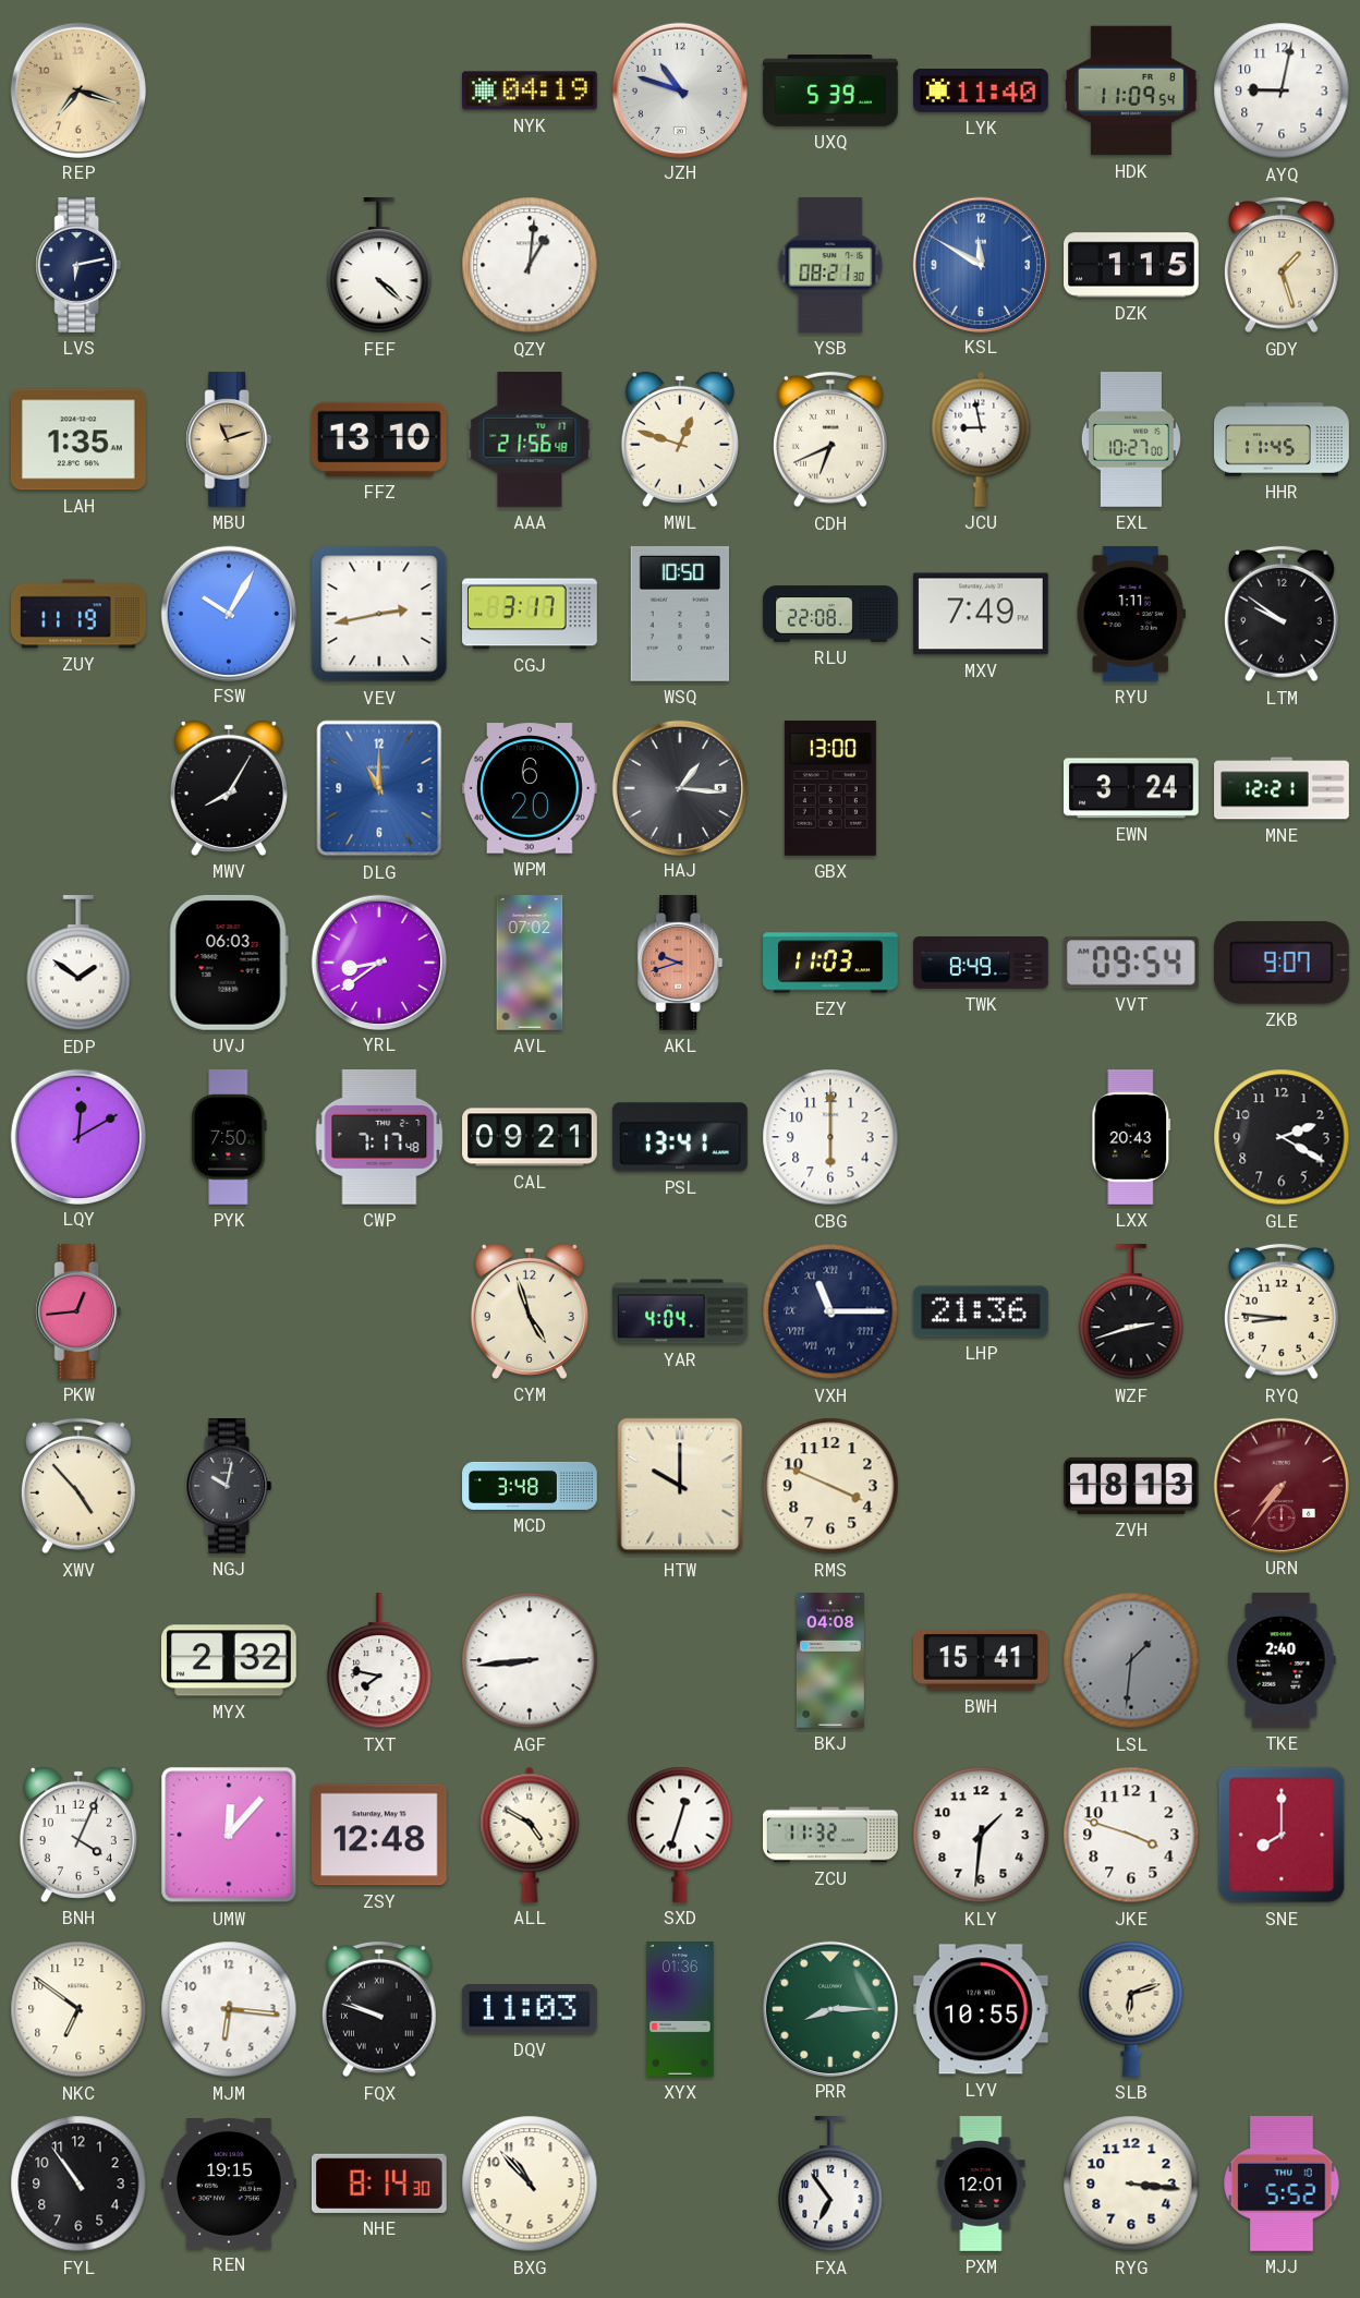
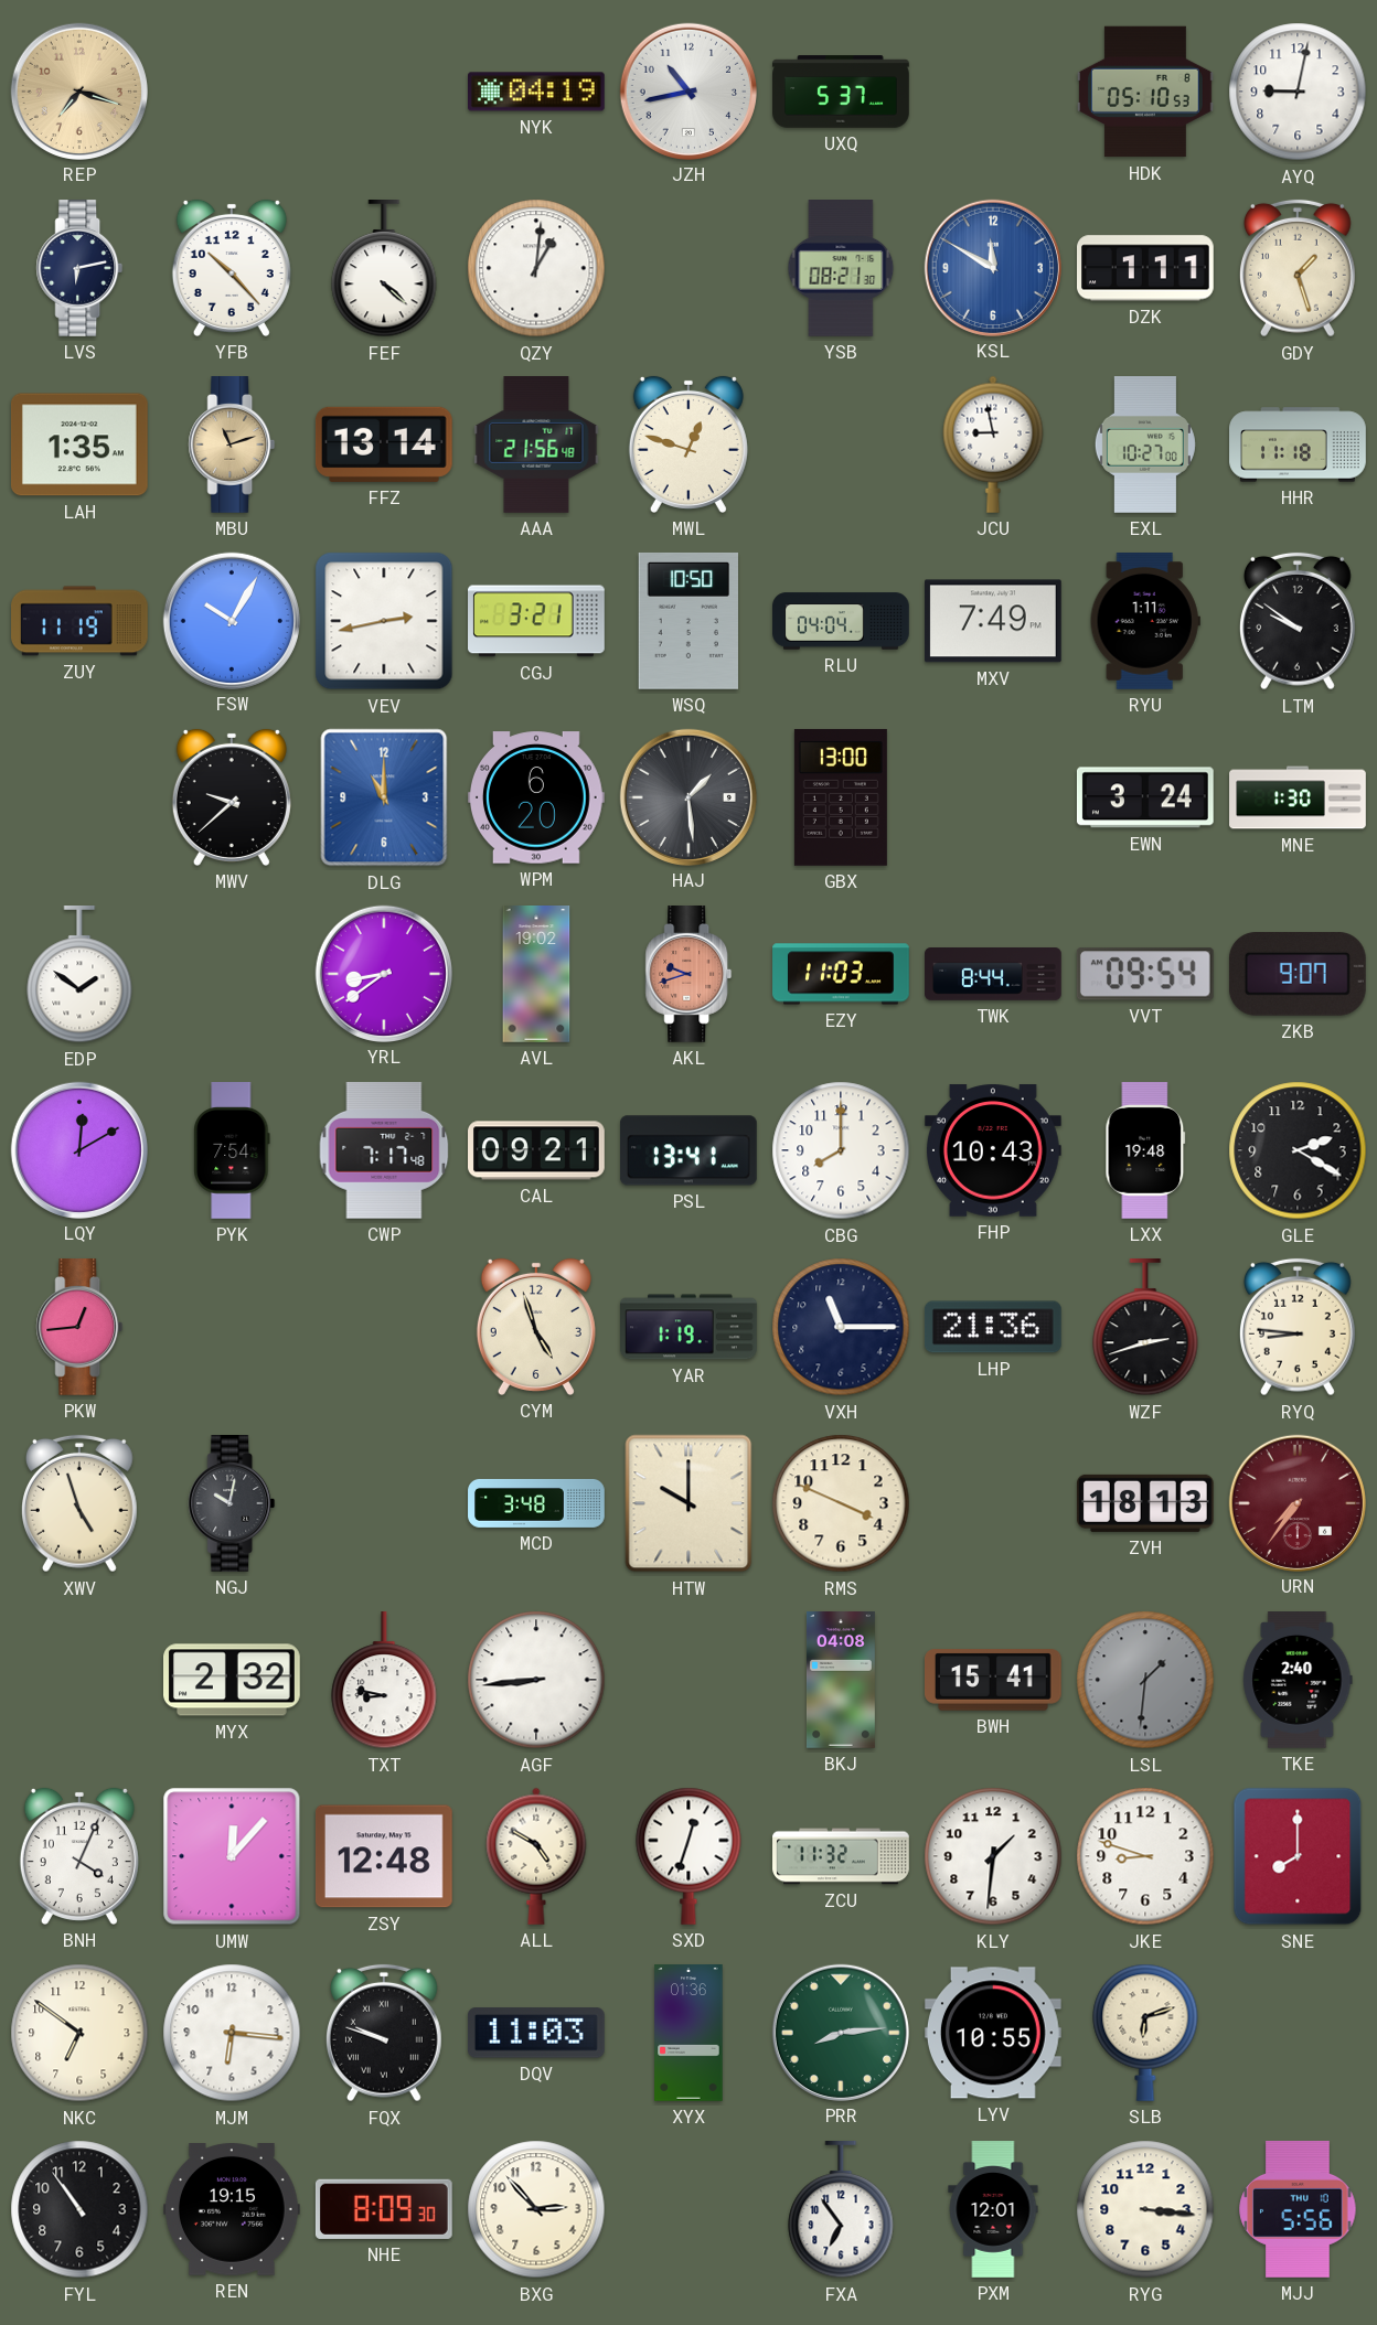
JZH: 10:48 -> 10:43
UXQ: 5:39 -> 5:37
LYK: 11:40 -> none
HDK: 11:09 -> 05:10
YFB: none -> 10:23
DZK: 1:15 -> 1:11
FFZ: 13:10 -> 13:14
CDH: 6:41 -> none
HHR: 11:45 -> 11:18
CGJ: 3:17 -> 3:21
RLU: 22:08 -> 04:04
MWV: 8:05 -> 9:38
HAJ: 1:16 -> 1:29
MNE: 12:21 -> 1:30
UVJ: 06:03 -> none
AVL: 07:02 -> 19:02
TWK: 8:49 -> 8:44
PYK: 7:50 -> 7:54
CBG: 6:00 -> 8:00
FHP: none -> 10:43
LXX: 20:43 -> 19:48
YAR: 4:04 -> 1:19
VXH numerals: Roman -> Arabic
XWV: 4:53 -> 4:57
TXT: 7:47 -> 8:47
JKE: 3:48 -> 8:48
PRR: 8:15 -> 8:14
NHE: 8:14 -> 8:09
BXG: 10:53 -> 2:53
MJJ: 5:52 -> 5:56
